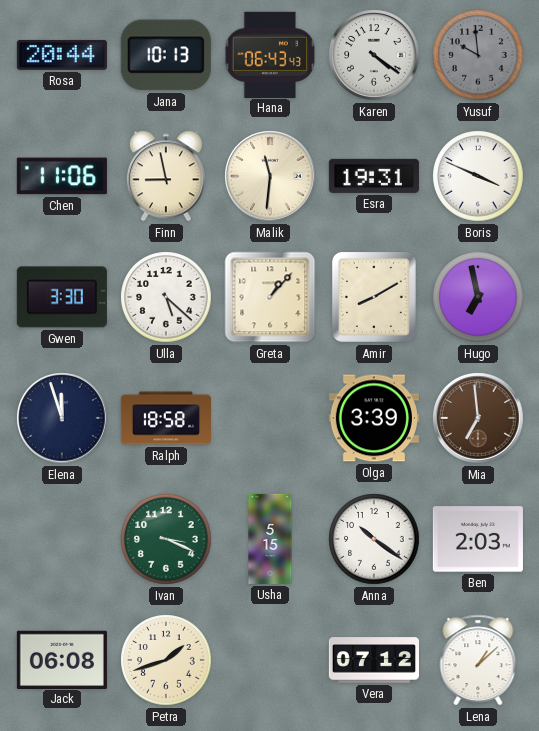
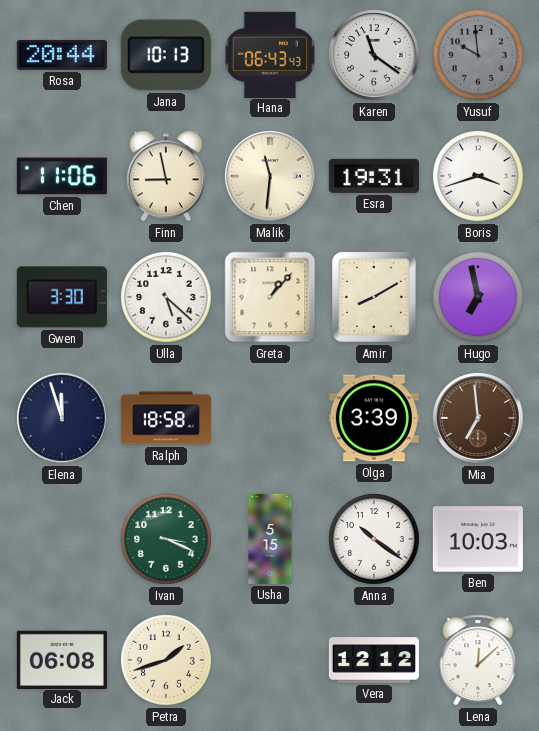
Karen: 4:21 -> 11:21
Boris: 3:49 -> 3:42
Ben: 2:03 -> 10:03
Vera: 07:12 -> 12:12
Lena: 1:08 -> 12:08
